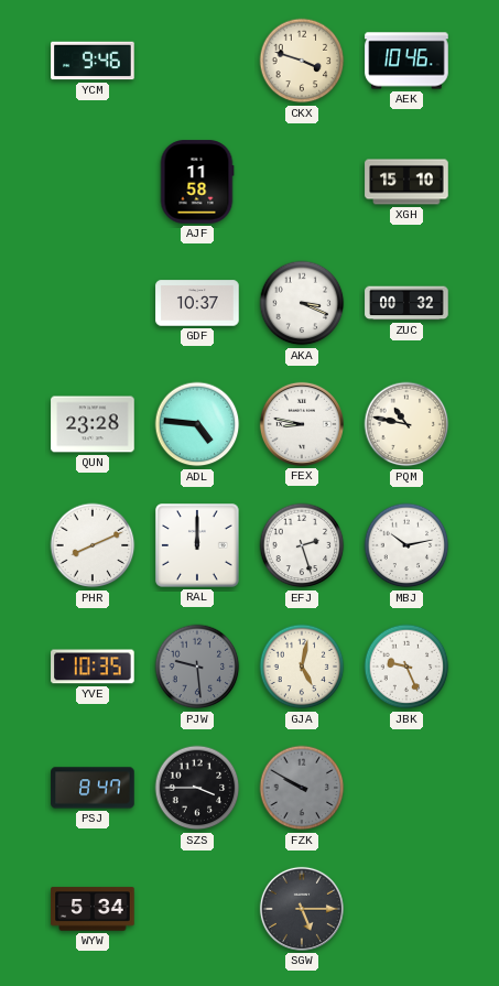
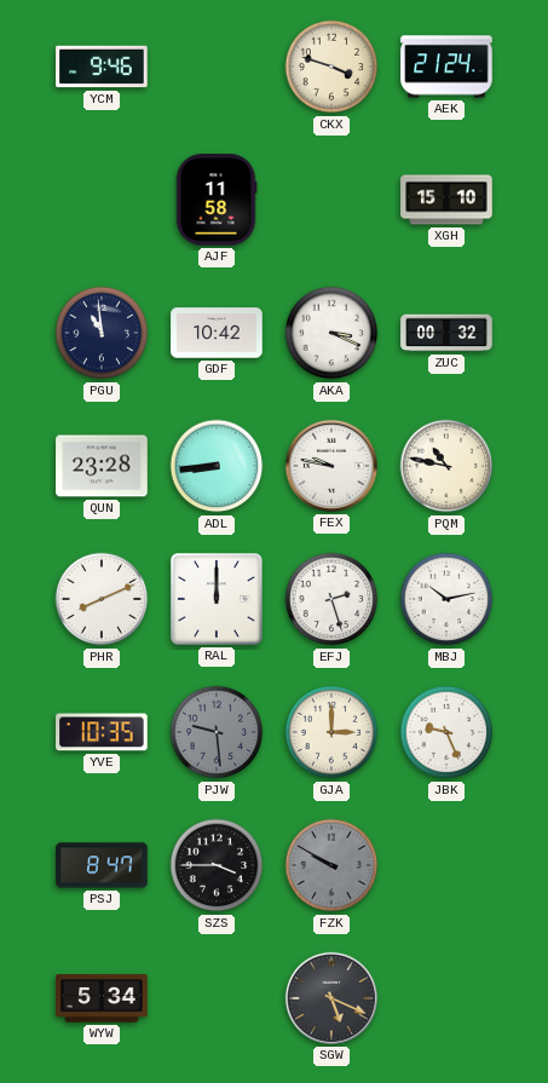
AEK: 10:46 -> 21:24
PGU: none -> 10:59
GDF: 10:37 -> 10:42
ADL: 4:46 -> 8:44
FEX: 8:47 -> 9:47
GJA: 5:02 -> 3:00
SGW: 5:15 -> 5:19
